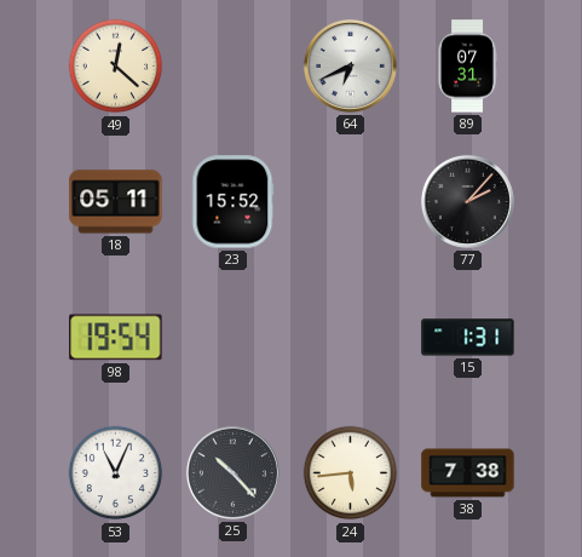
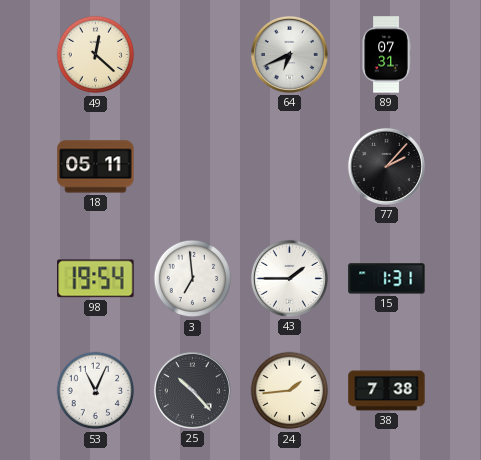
23: 15:52 -> none
3: none -> 6:59
43: none -> 1:45
24: 5:44 -> 1:44
